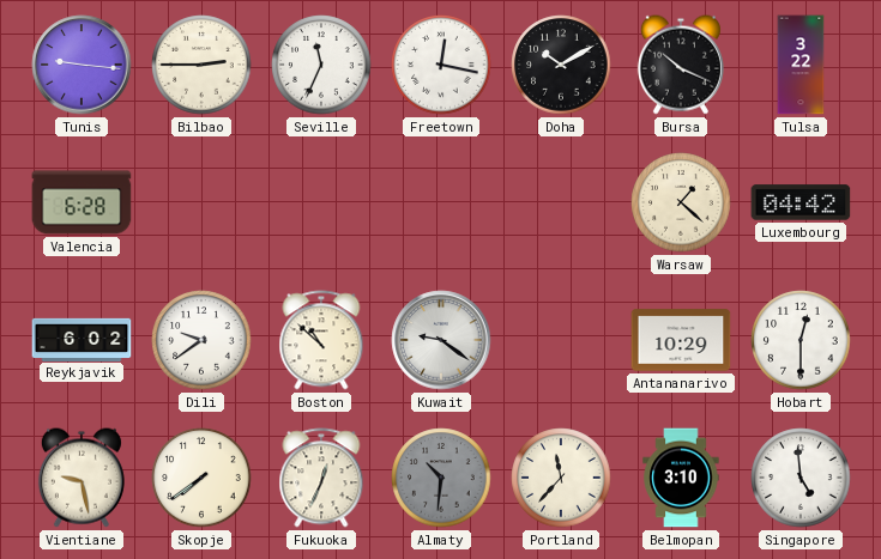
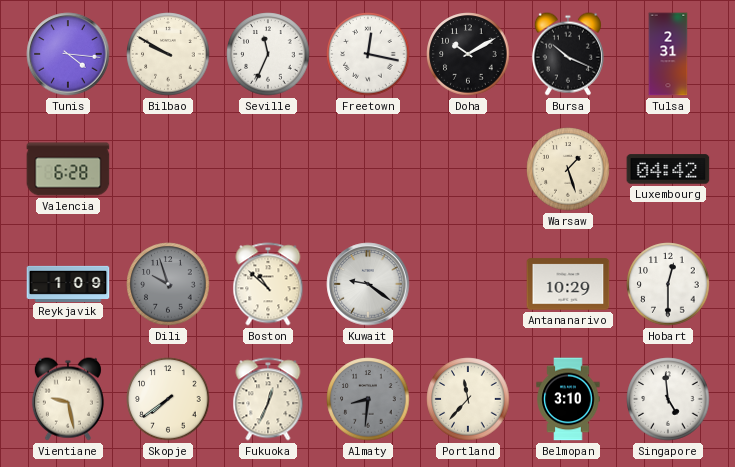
Tunis: 9:16 -> 4:16
Bilbao: 2:45 -> 9:50
Tulsa: 3:22 -> 2:31
Warsaw: 1:22 -> 1:27
Reykjavik: 6:02 -> 1:09
Dili: 9:39 -> 9:57
Dili dial: white -> grey
Almaty: 10:31 -> 8:31
